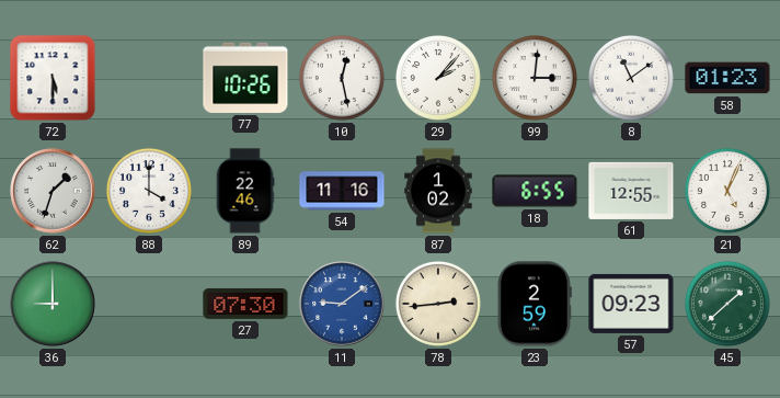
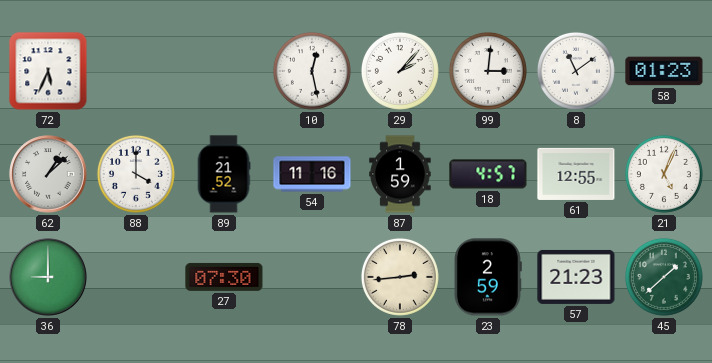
72: 5:30 -> 5:34
77: 10:26 -> none
62: 1:33 -> 1:08
89: 22:46 -> 21:52
87: 1:02 -> 1:59
18: 6:55 -> 4:57
11: 9:09 -> none
57: 09:23 -> 21:23
